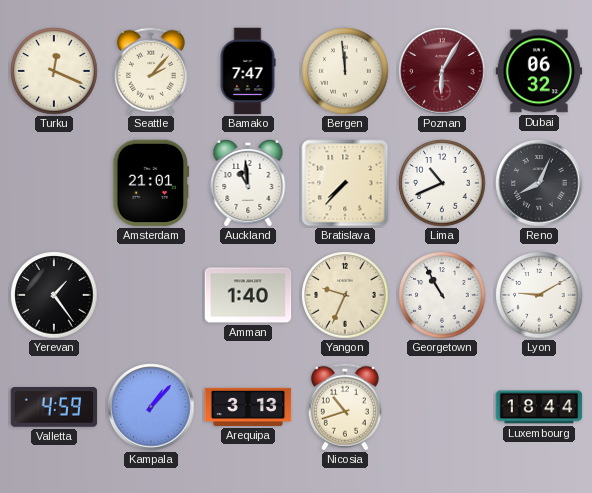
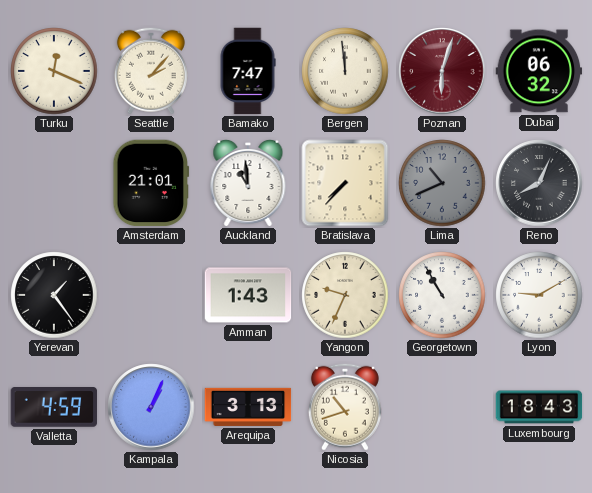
Poznan: 6:05 -> 6:03
Lima dial: white -> grey
Amman: 1:40 -> 1:43
Kampala: 1:07 -> 1:04
Luxembourg: 18:44 -> 18:43
